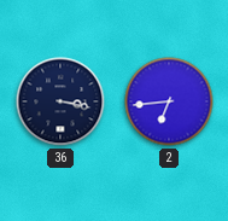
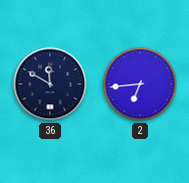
36: 3:17 -> 11:50
